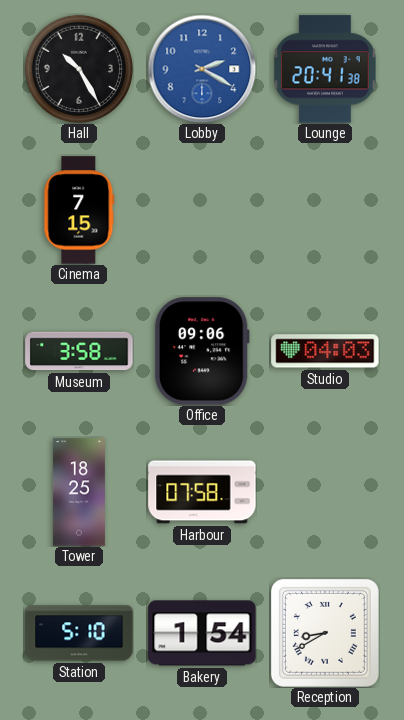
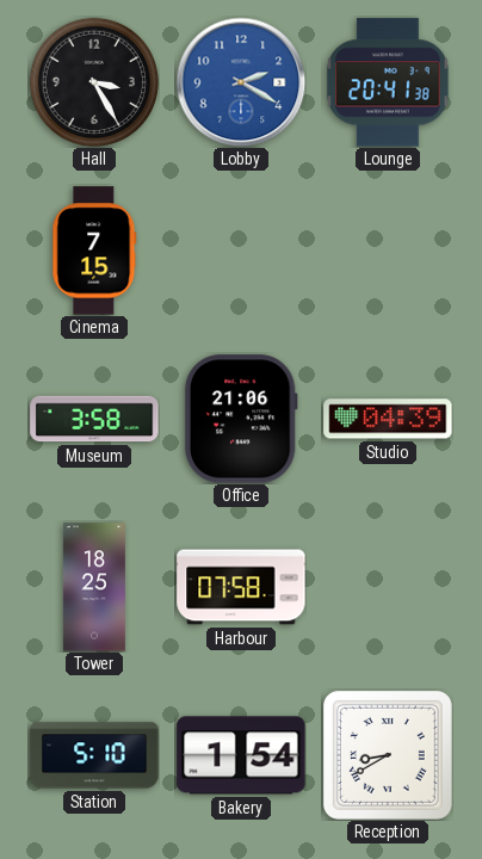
Hall: 10:25 -> 3:25
Office: 09:06 -> 21:06
Studio: 04:03 -> 04:39
